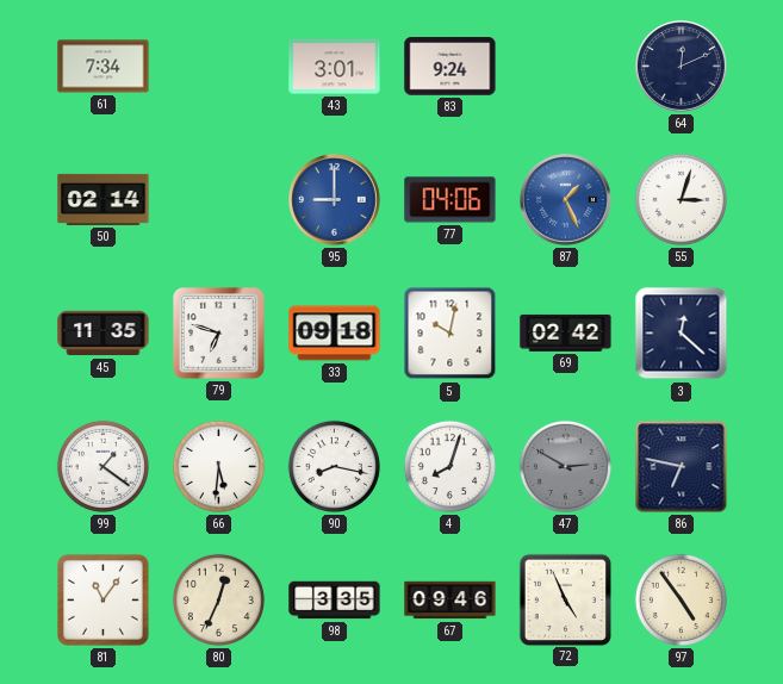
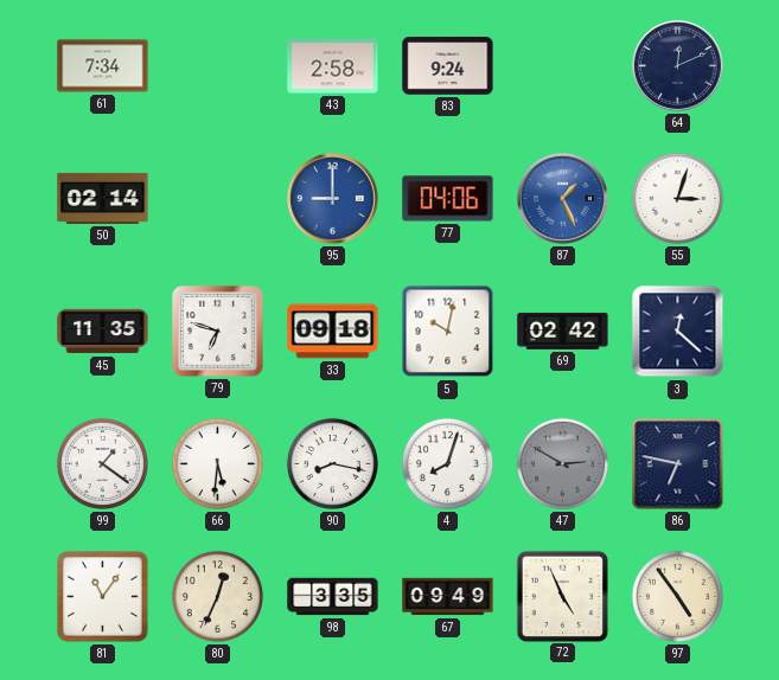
43: 3:01 -> 2:58
67: 09:46 -> 09:49
